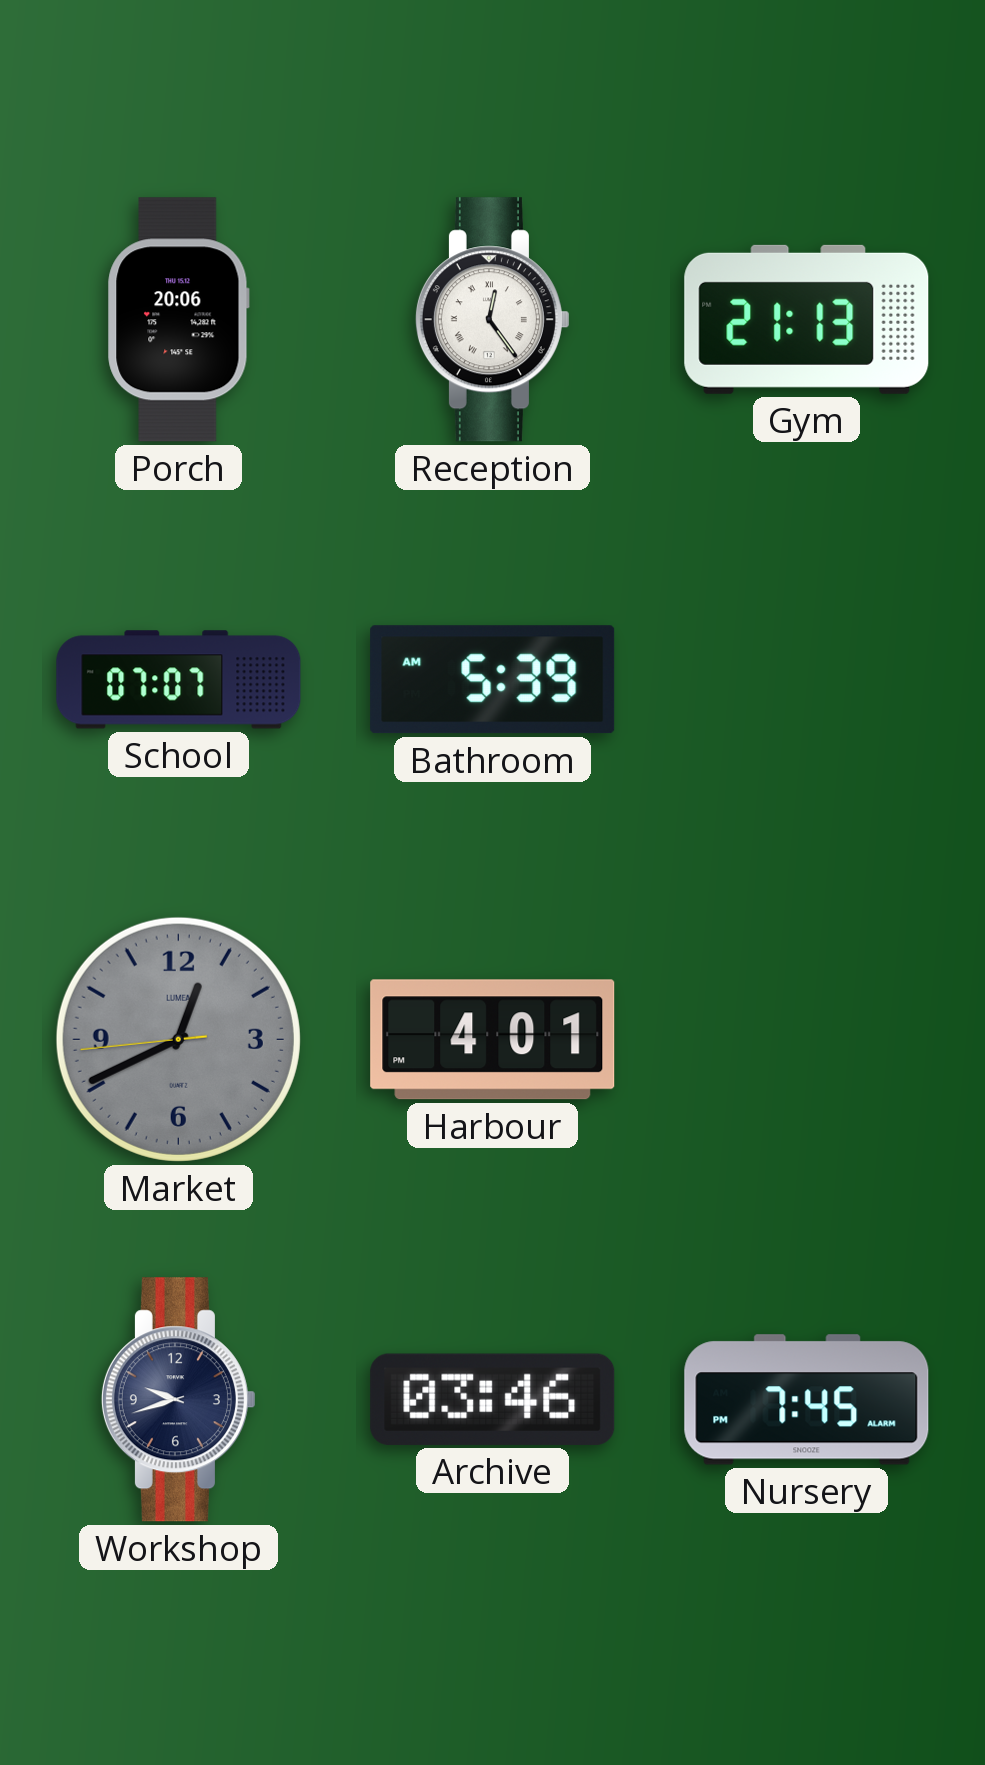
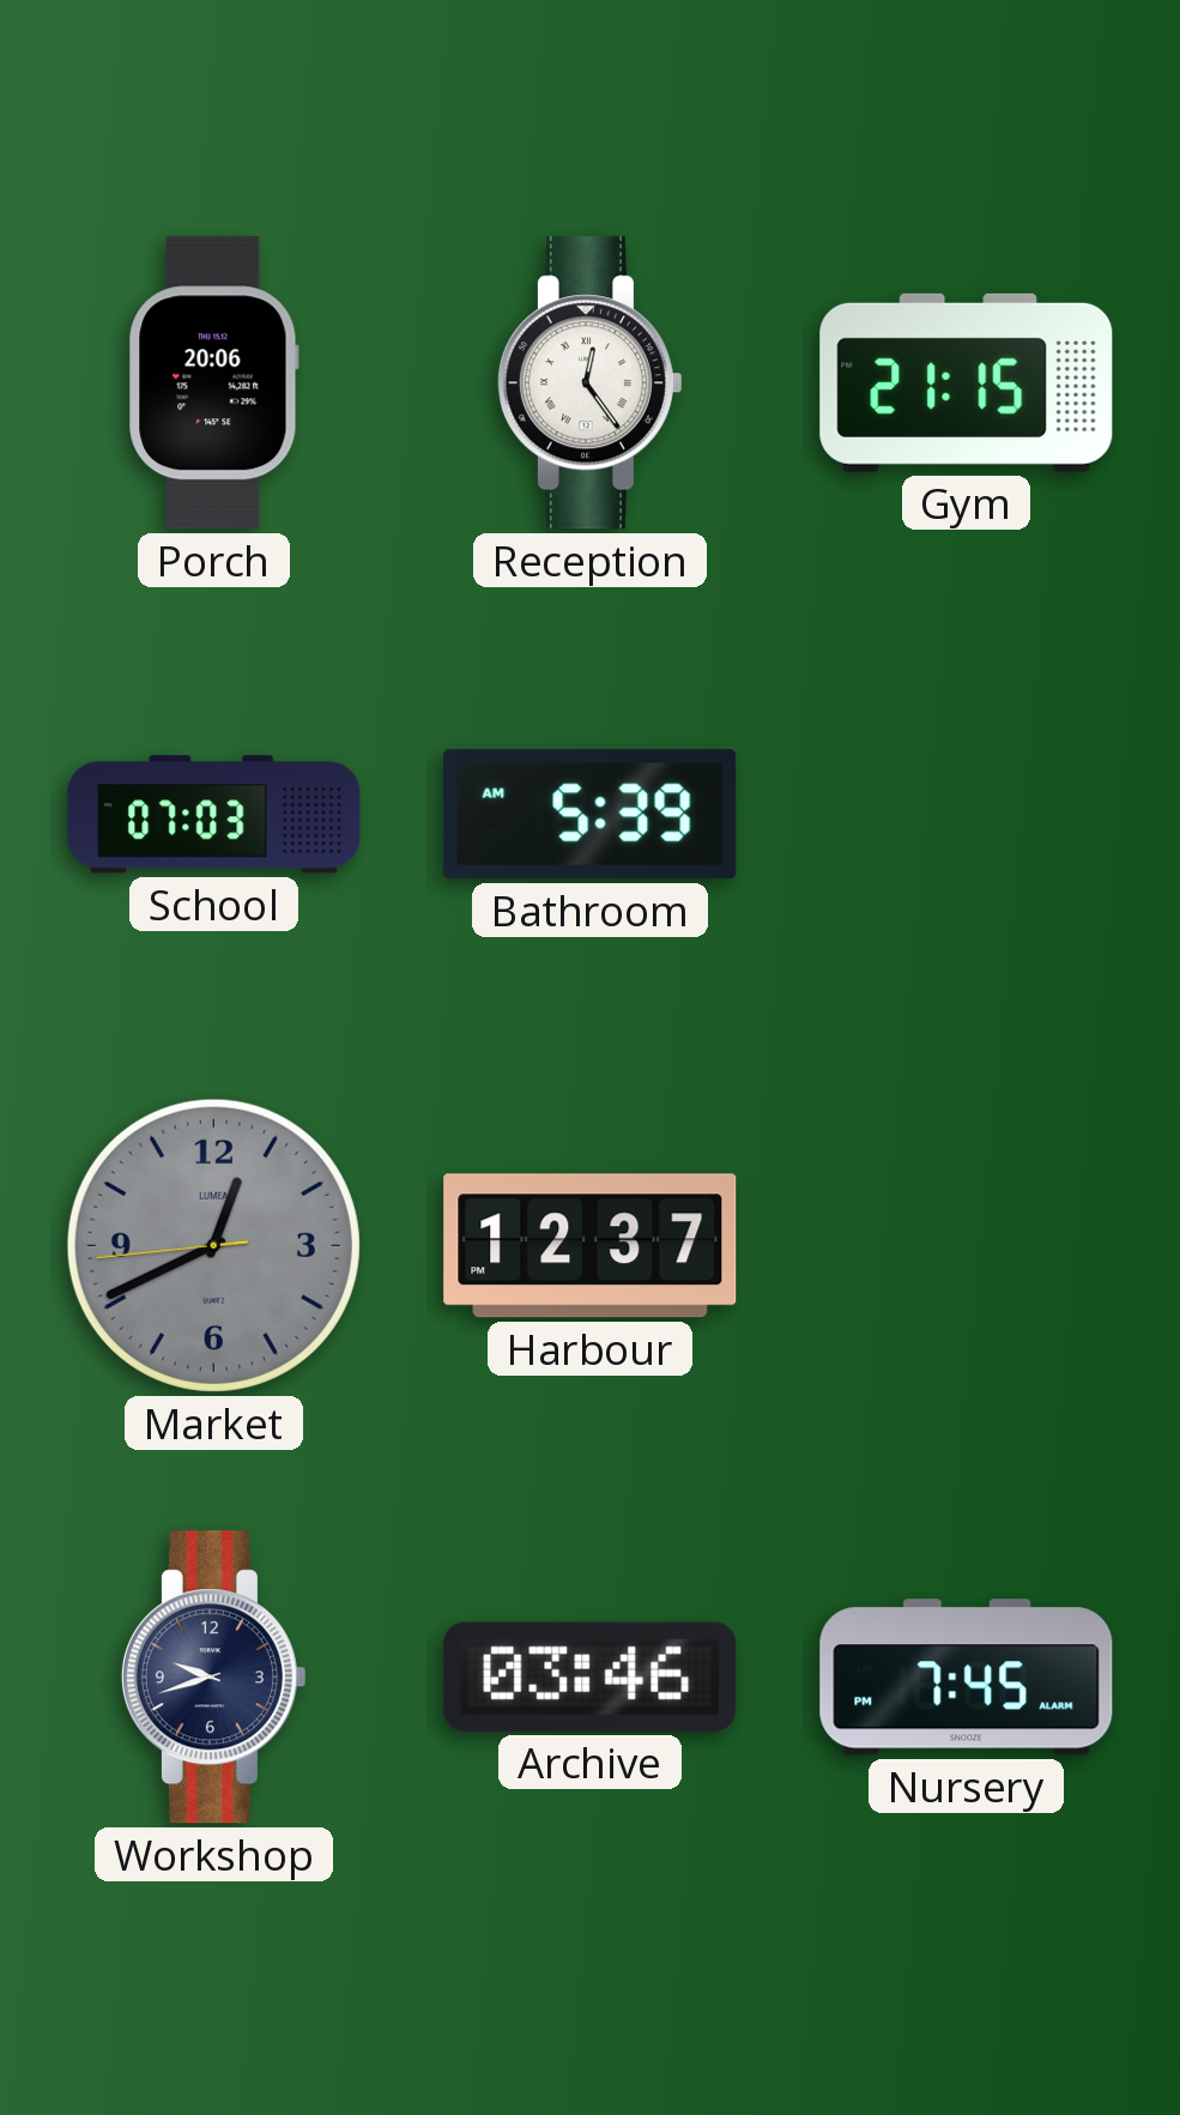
Gym: 21:13 -> 21:15
School: 07:07 -> 07:03
Harbour: 4:01 -> 12:37
